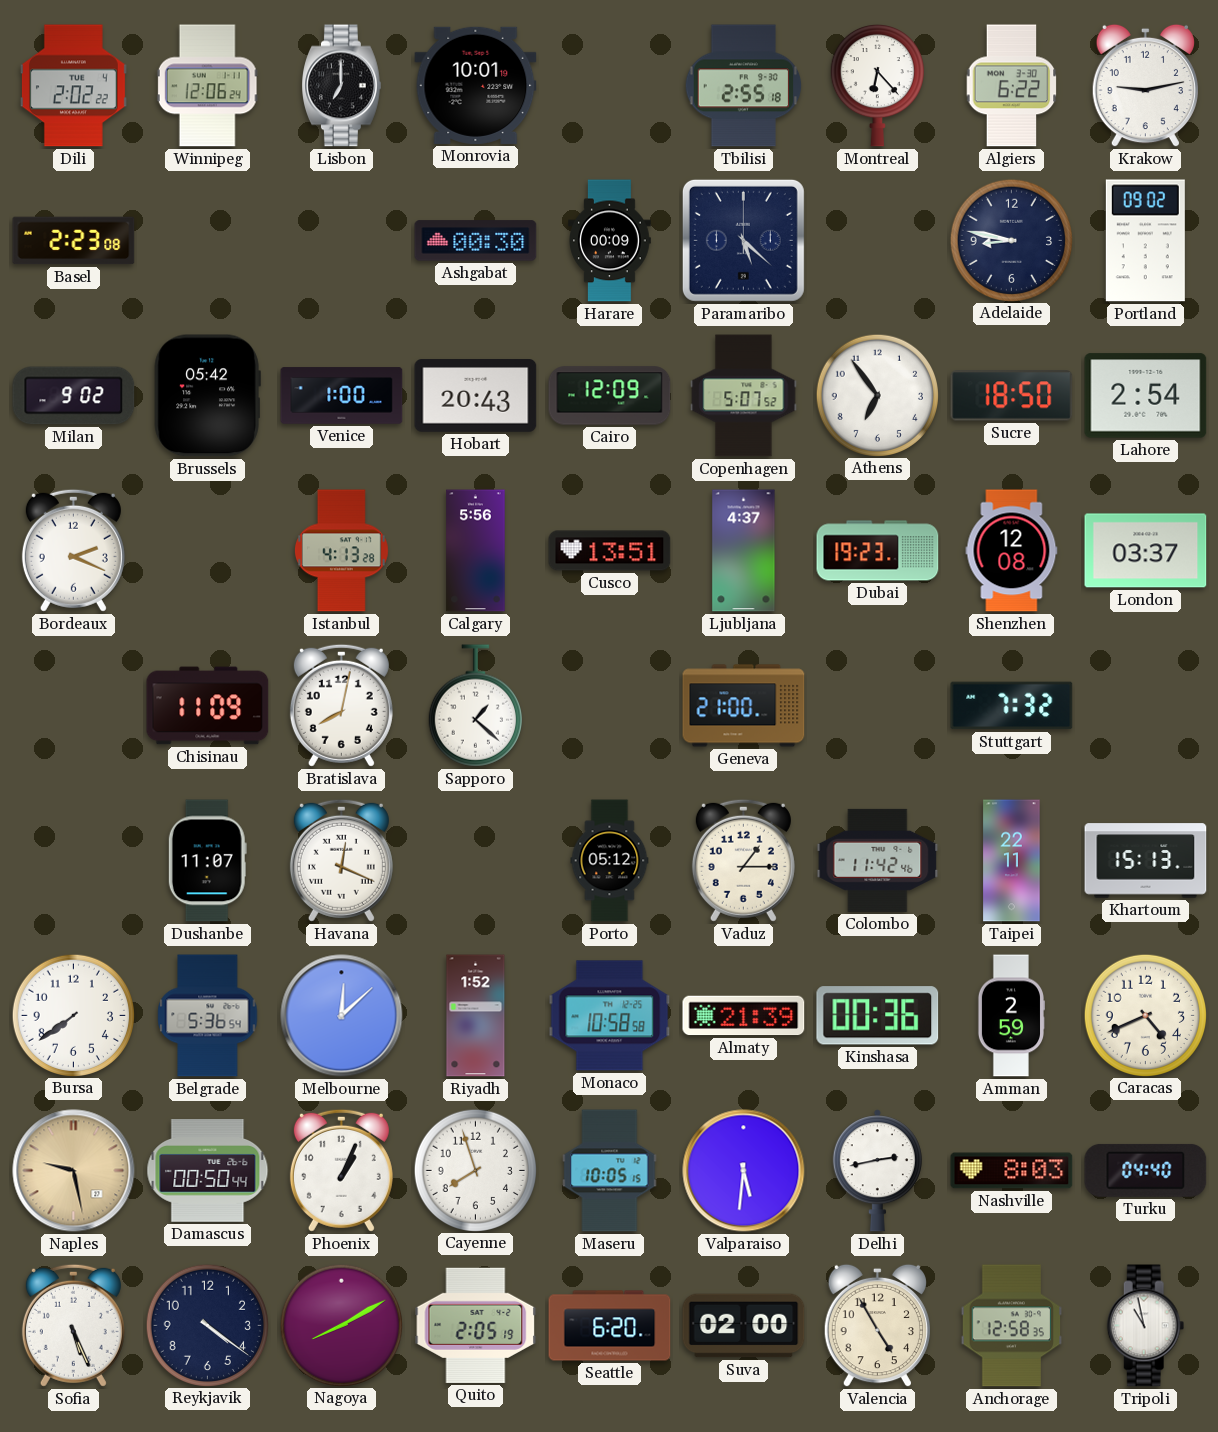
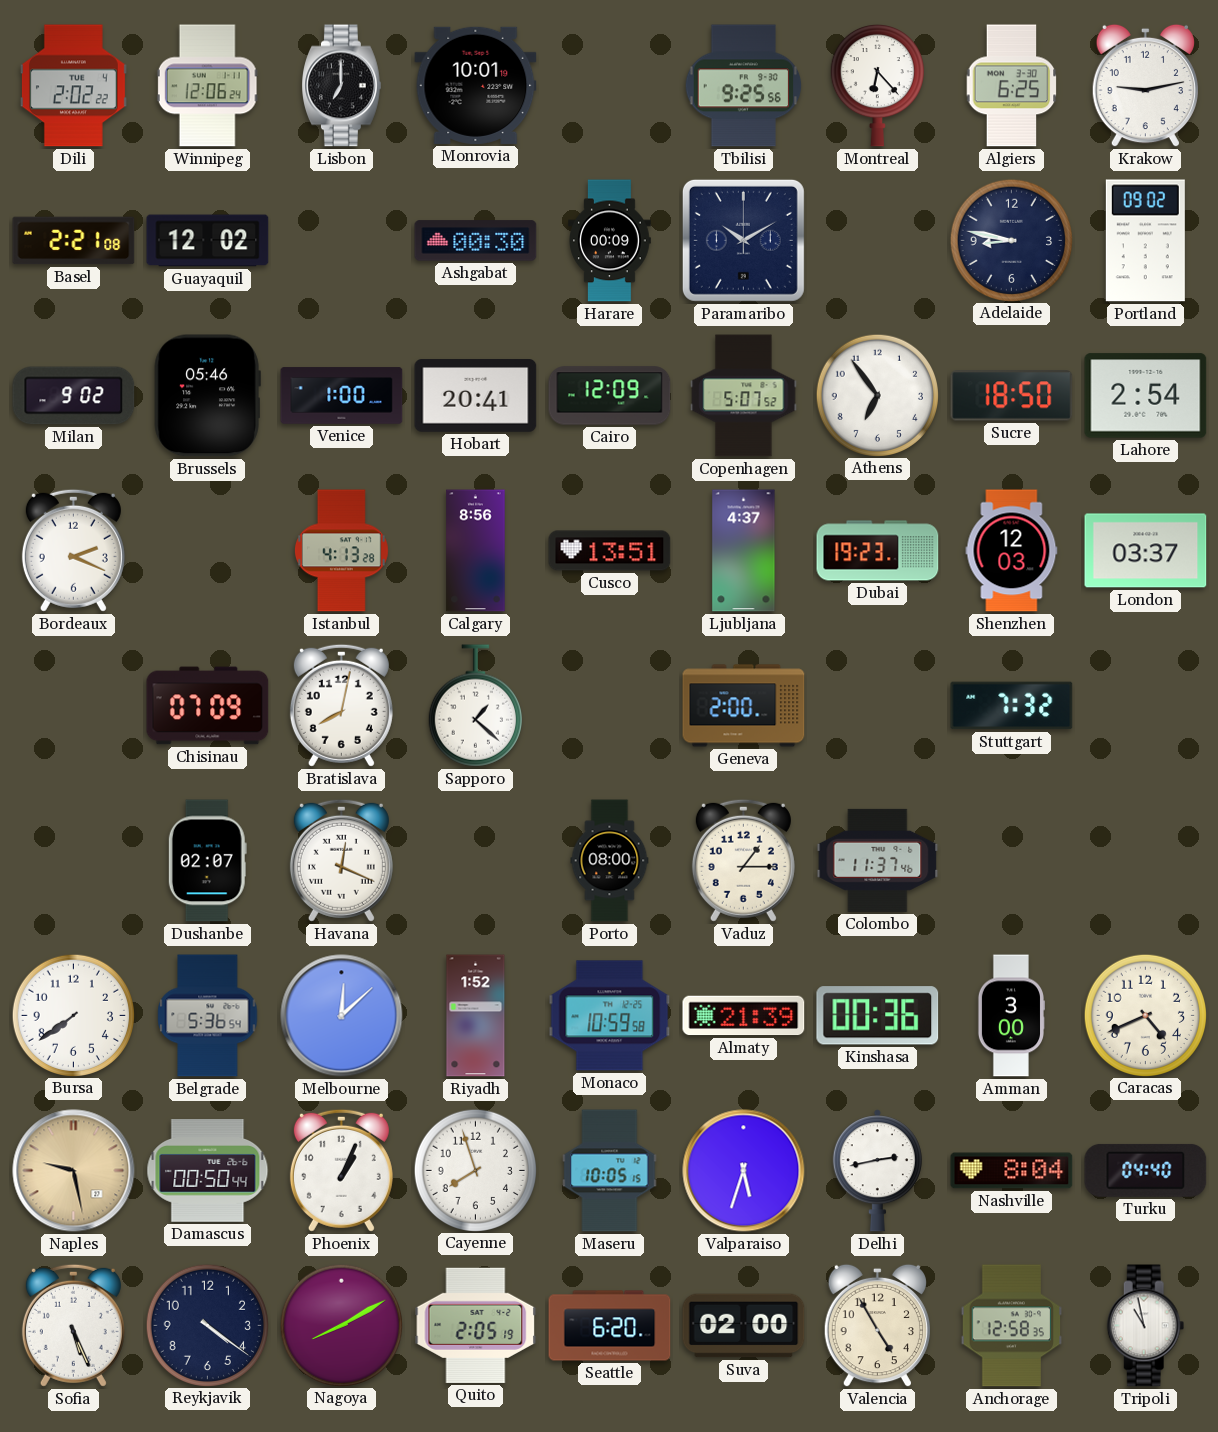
Tbilisi: 2:55 -> 9:25
Algiers: 6:22 -> 6:25
Basel: 2:23 -> 2:21
Guayaquil: none -> 12:02
Paramaribo: 5:22 -> 10:10
Brussels: 05:42 -> 05:46
Hobart: 20:43 -> 20:41
Calgary: 5:56 -> 8:56
Shenzhen: 12:08 -> 12:03
Chisinau: 11:09 -> 07:09
Geneva: 21:00 -> 2:00
Dushanbe: 11:07 -> 02:07
Porto: 05:12 -> 08:00
Colombo: 11:42 -> 11:37
Taipei: 22:11 -> none
Khartoum: 15:13 -> none
Monaco: 10:58 -> 10:59
Amman: 2:59 -> 3:00
Valparaiso: 5:31 -> 5:33
Nashville: 8:03 -> 8:04
